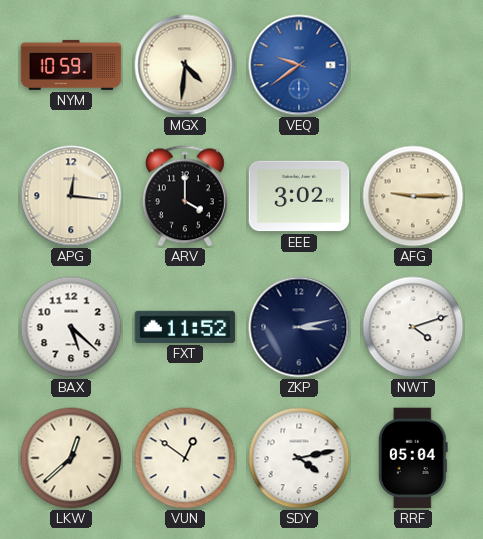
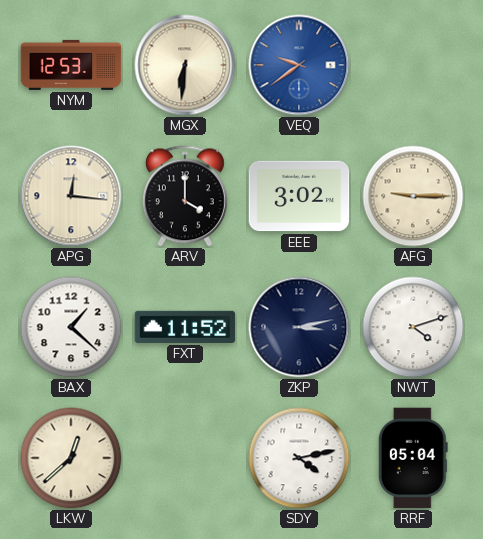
NYM: 10:59 -> 12:53
MGX: 4:31 -> 6:31
BAX: 5:22 -> 1:22
VUN: 12:51 -> none
